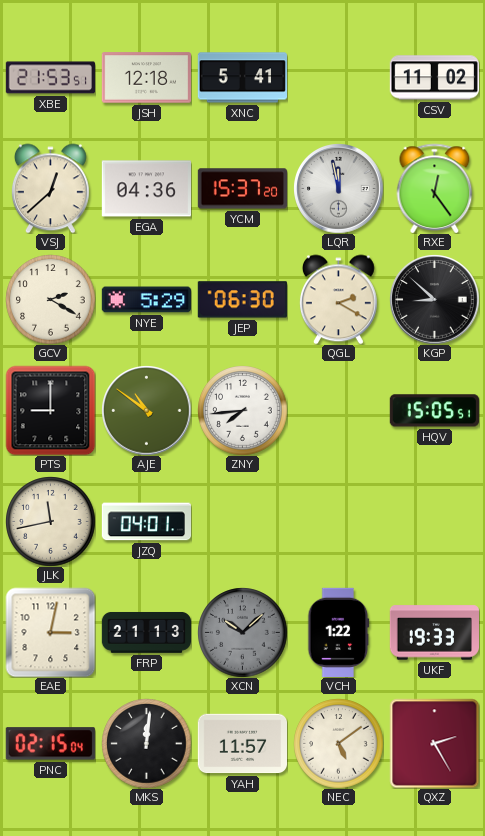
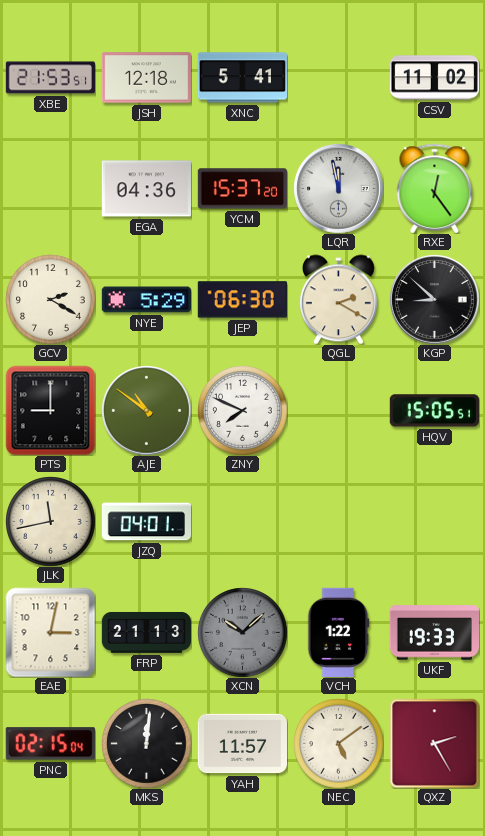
VSJ: 12:38 -> none
ZNY: 7:44 -> 7:49
